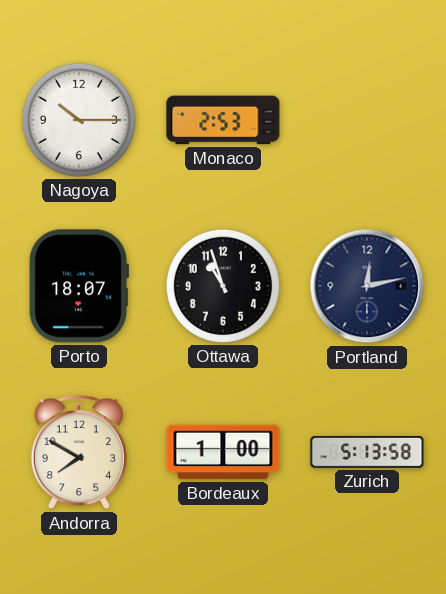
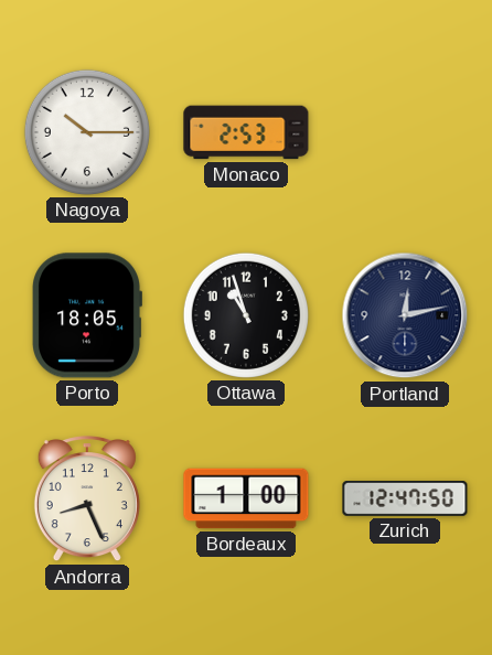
Porto: 18:07 -> 18:05
Andorra: 7:50 -> 8:26
Zurich: 5:13 -> 12:47
